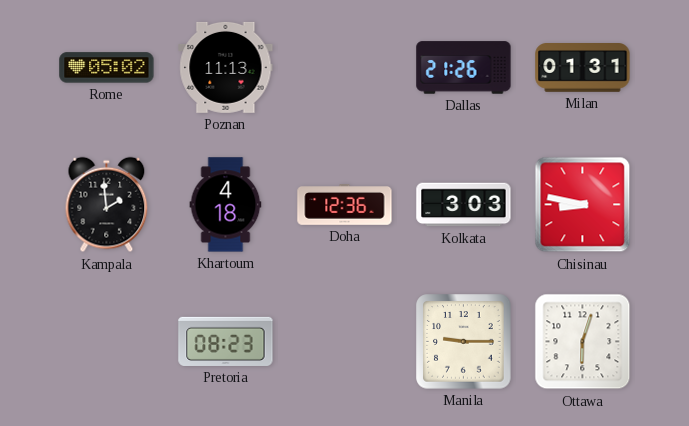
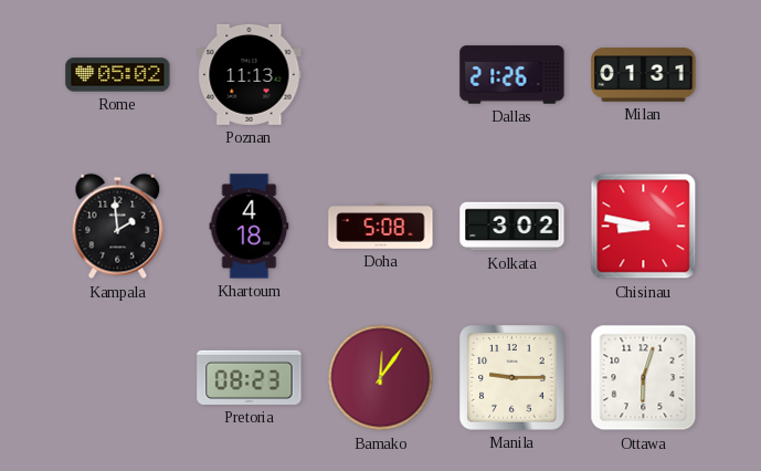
Doha: 12:36 -> 5:08
Kolkata: 3:03 -> 3:02
Bamako: none -> 12:06
